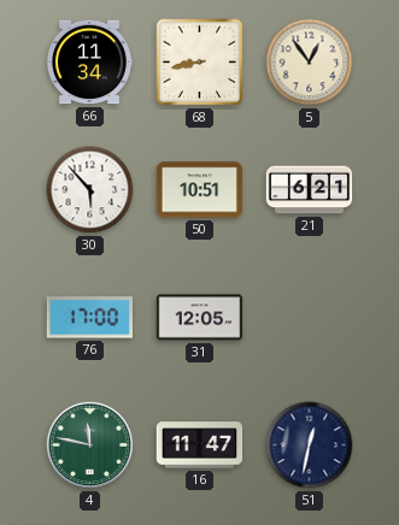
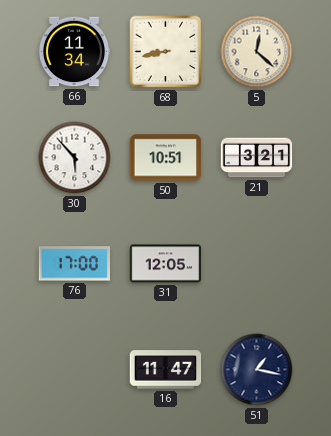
5: 12:54 -> 12:22
21: 6:21 -> 3:21
4: 11:47 -> none
51: 12:32 -> 1:17
